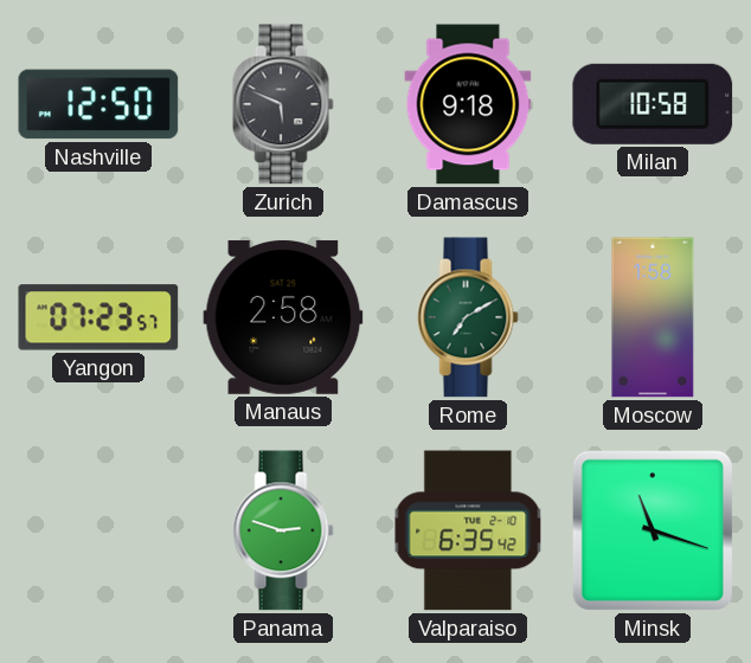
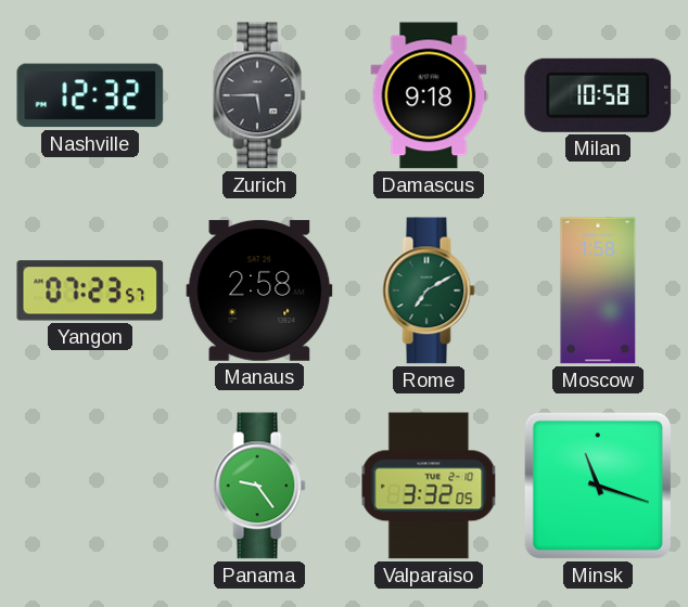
Nashville: 12:50 -> 12:32
Zurich: 5:49 -> 5:45
Panama: 2:48 -> 9:24
Valparaiso: 6:35 -> 3:32
